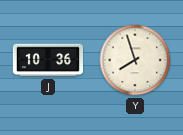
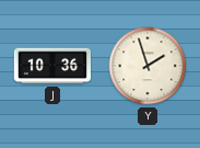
Y: 7:57 -> 1:57
